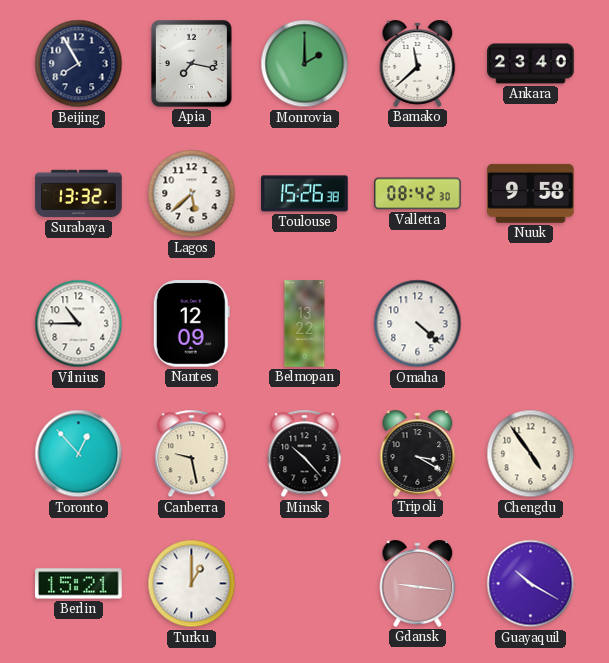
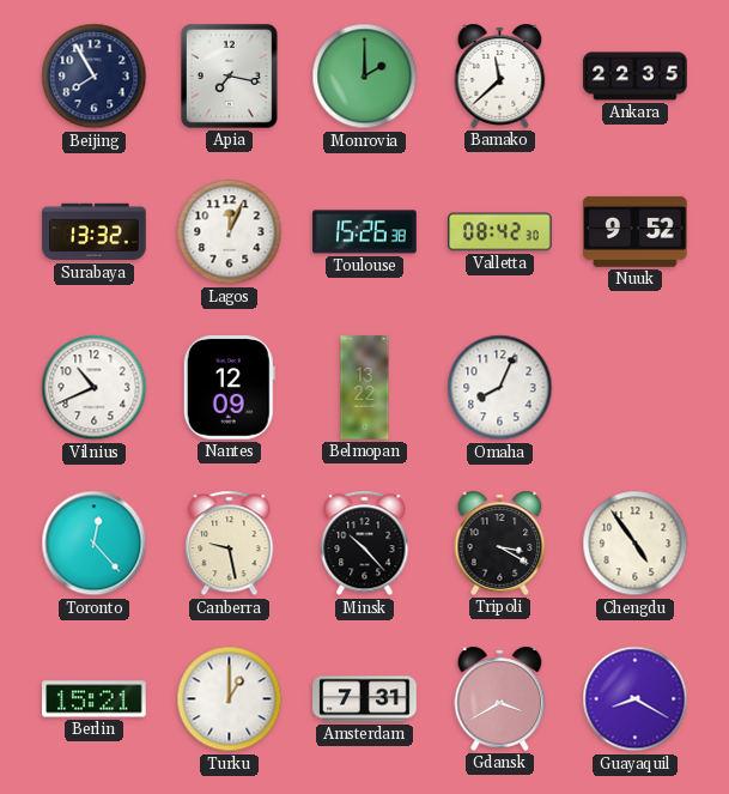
Ankara: 23:40 -> 22:35
Lagos: 5:38 -> 12:04
Nuuk: 9:58 -> 9:52
Vilnius: 10:45 -> 10:41
Omaha: 4:22 -> 8:04
Toronto: 12:53 -> 12:23
Amsterdam: none -> 7:31
Gdansk: 9:16 -> 3:40
Guayaquil: 10:20 -> 8:20
